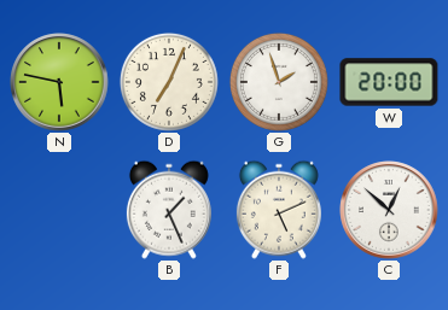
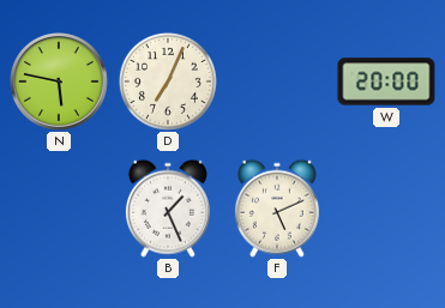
G: 1:57 -> none
C: 12:52 -> none
